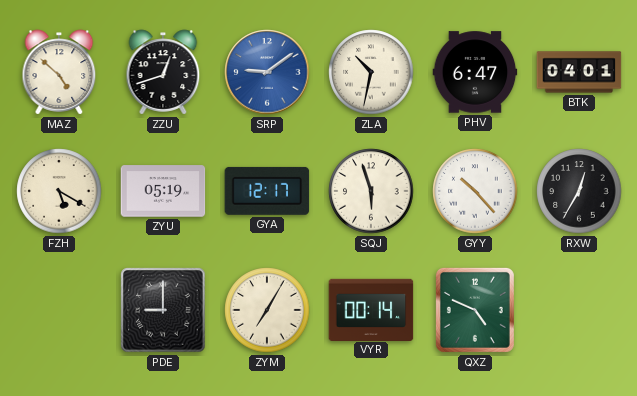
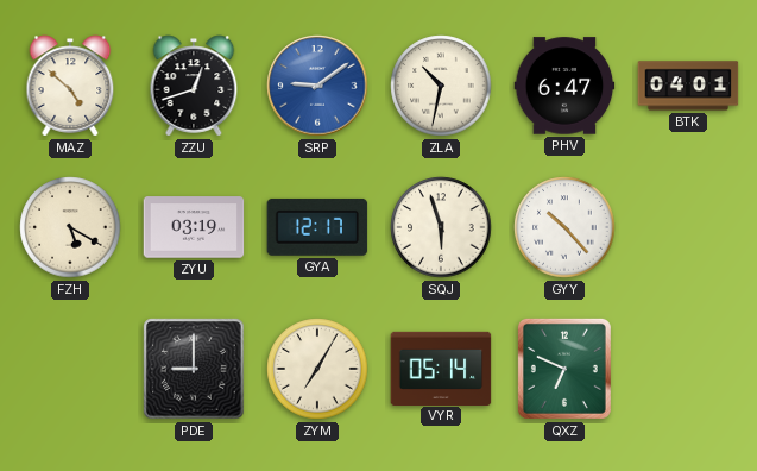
ZYU: 05:19 -> 03:19
RXW: 12:35 -> none
VYR: 00:14 -> 05:14
QXZ: 4:49 -> 6:49
